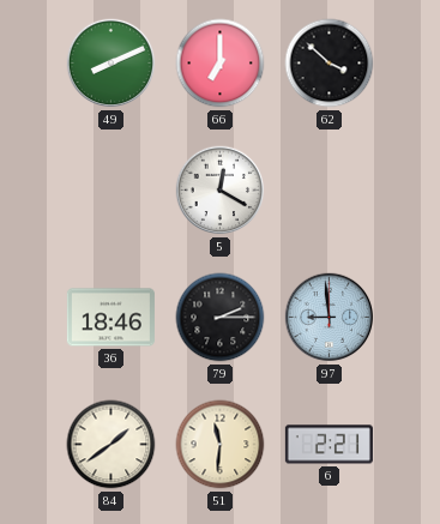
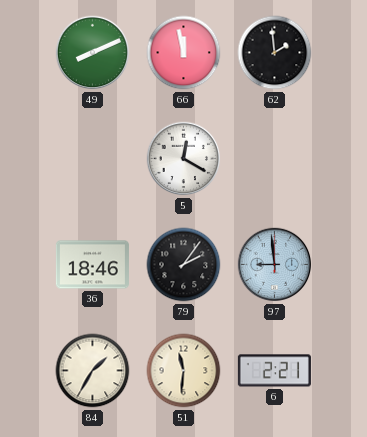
66: 7:00 -> 11:58
62: 3:52 -> 1:59
79: 2:15 -> 2:06
84: 1:39 -> 1:35
